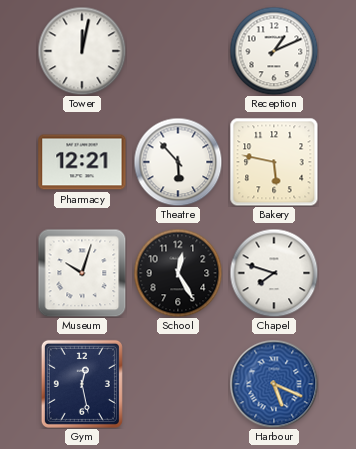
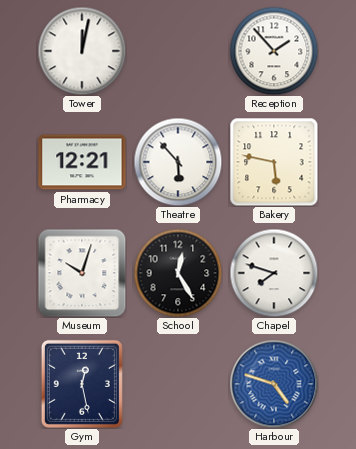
Reception: 1:11 -> 1:53
Harbour: 5:19 -> 4:48
